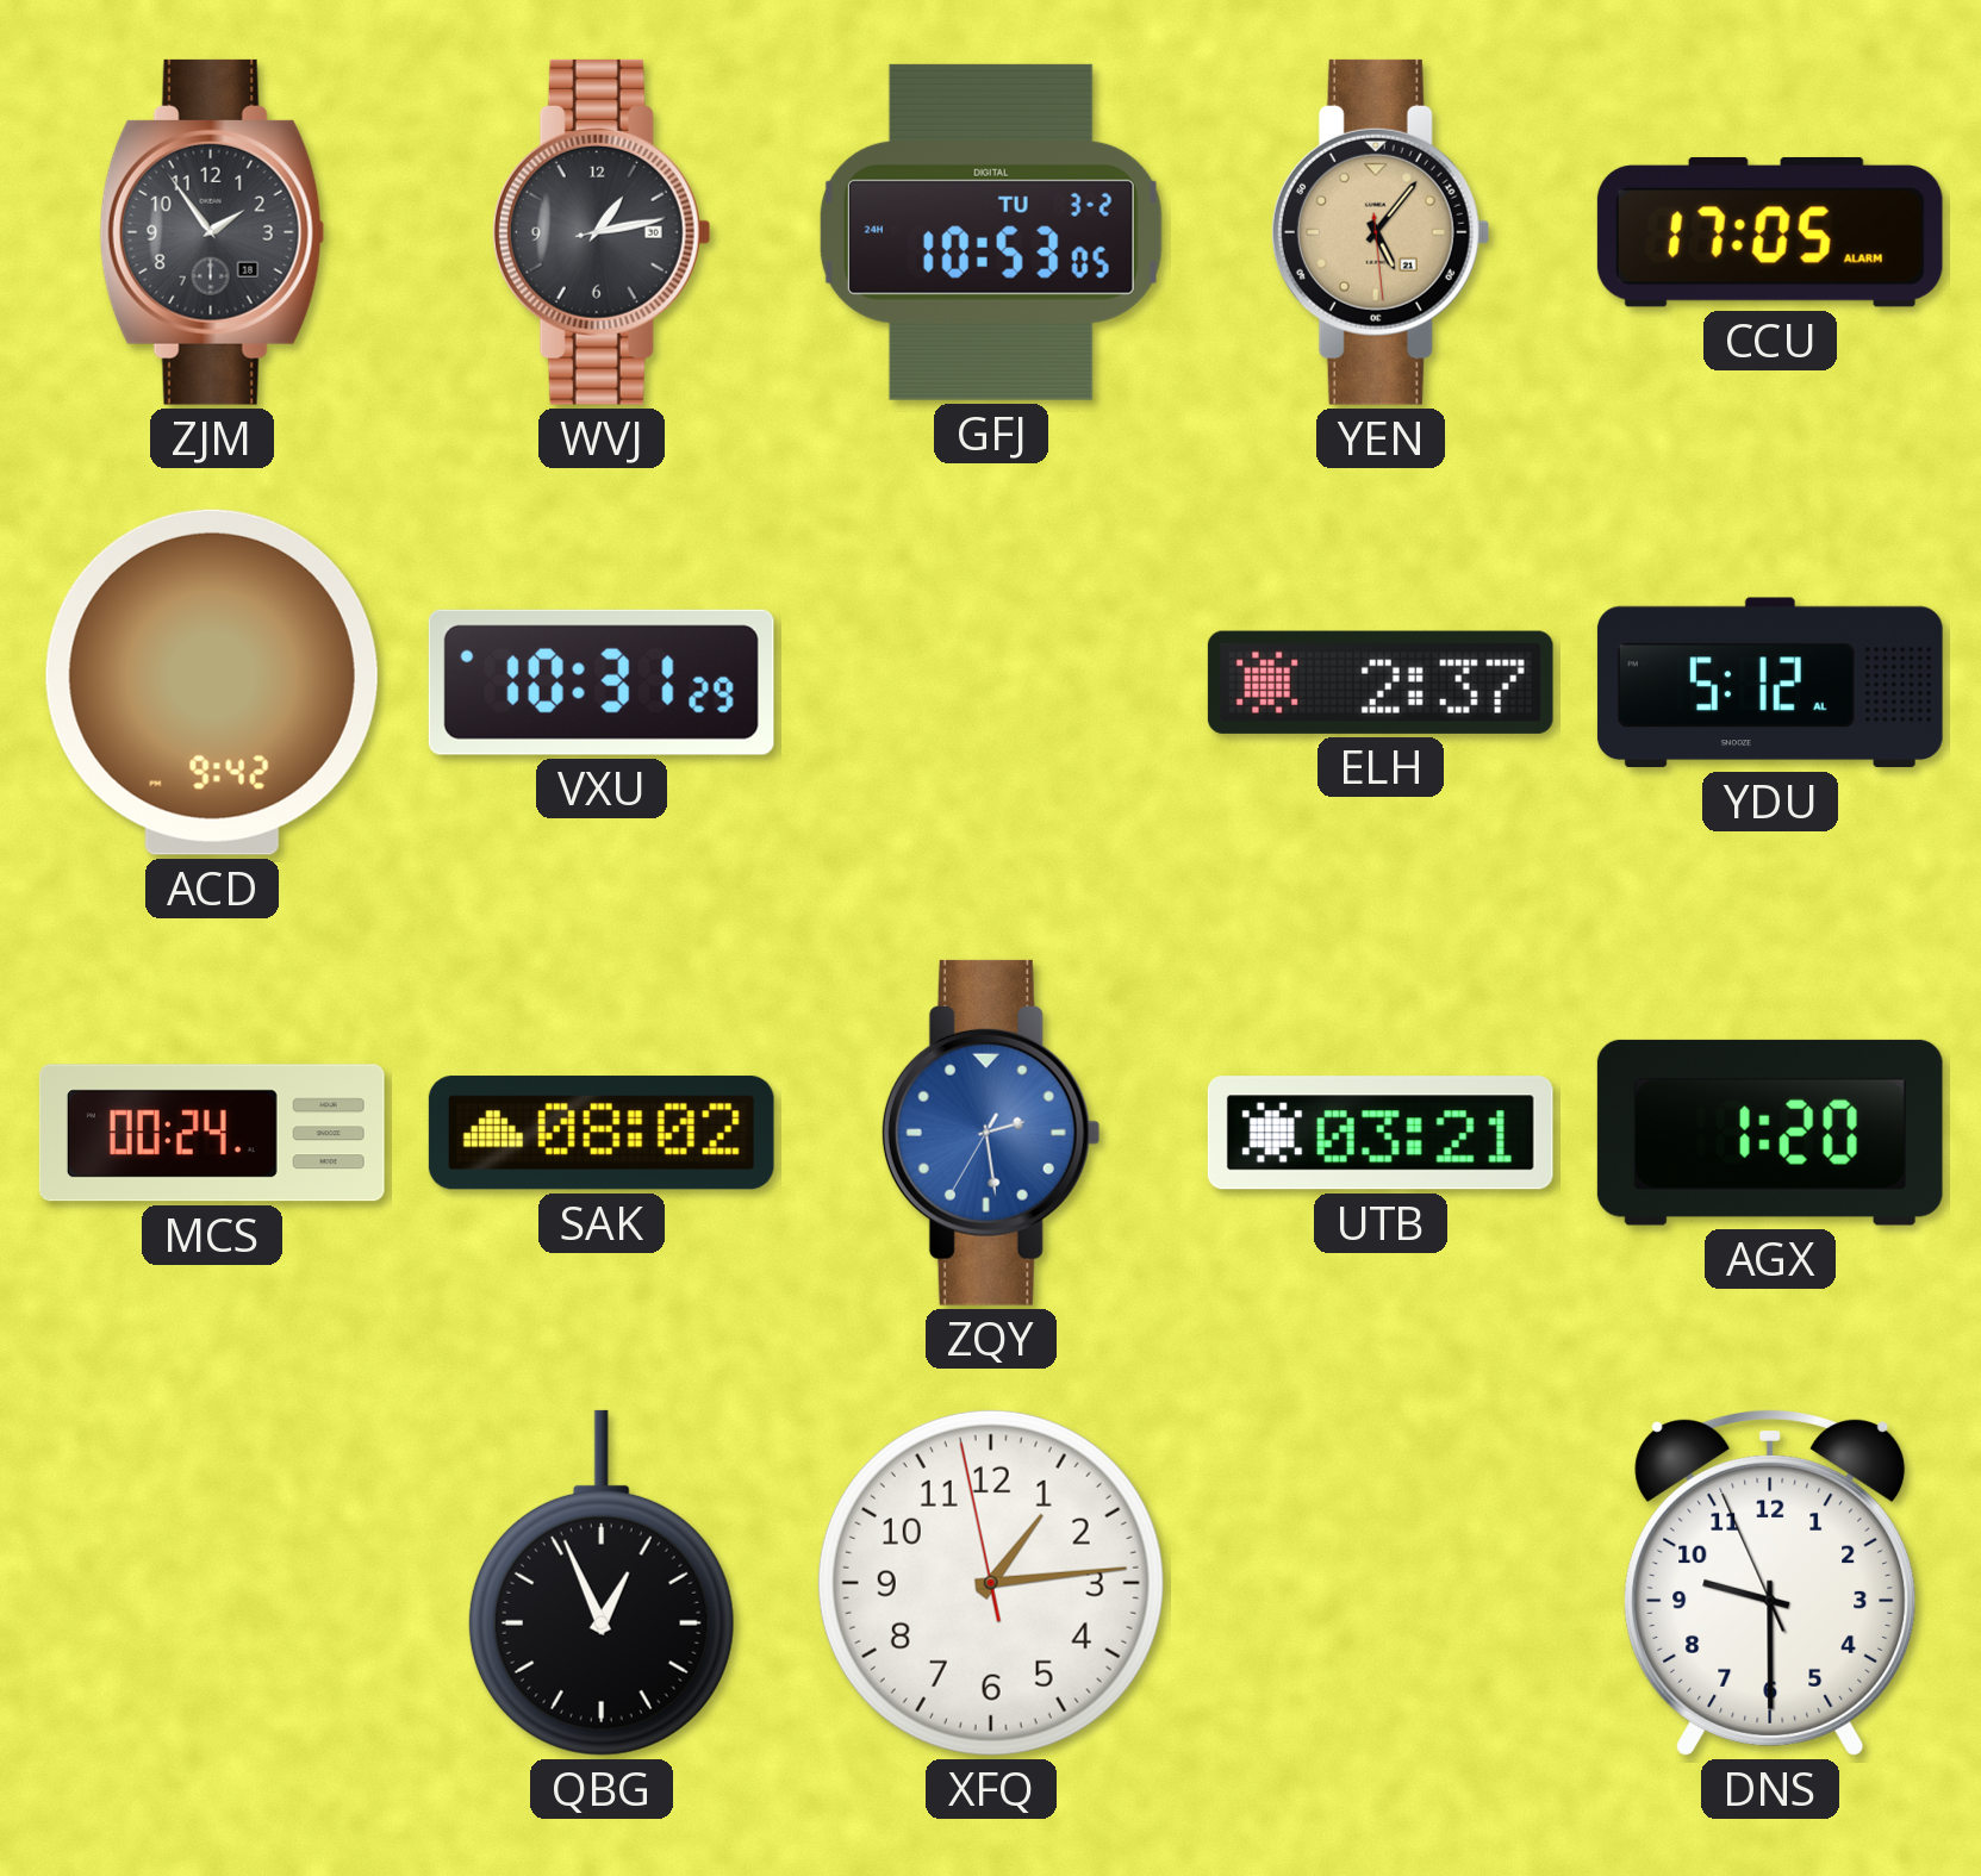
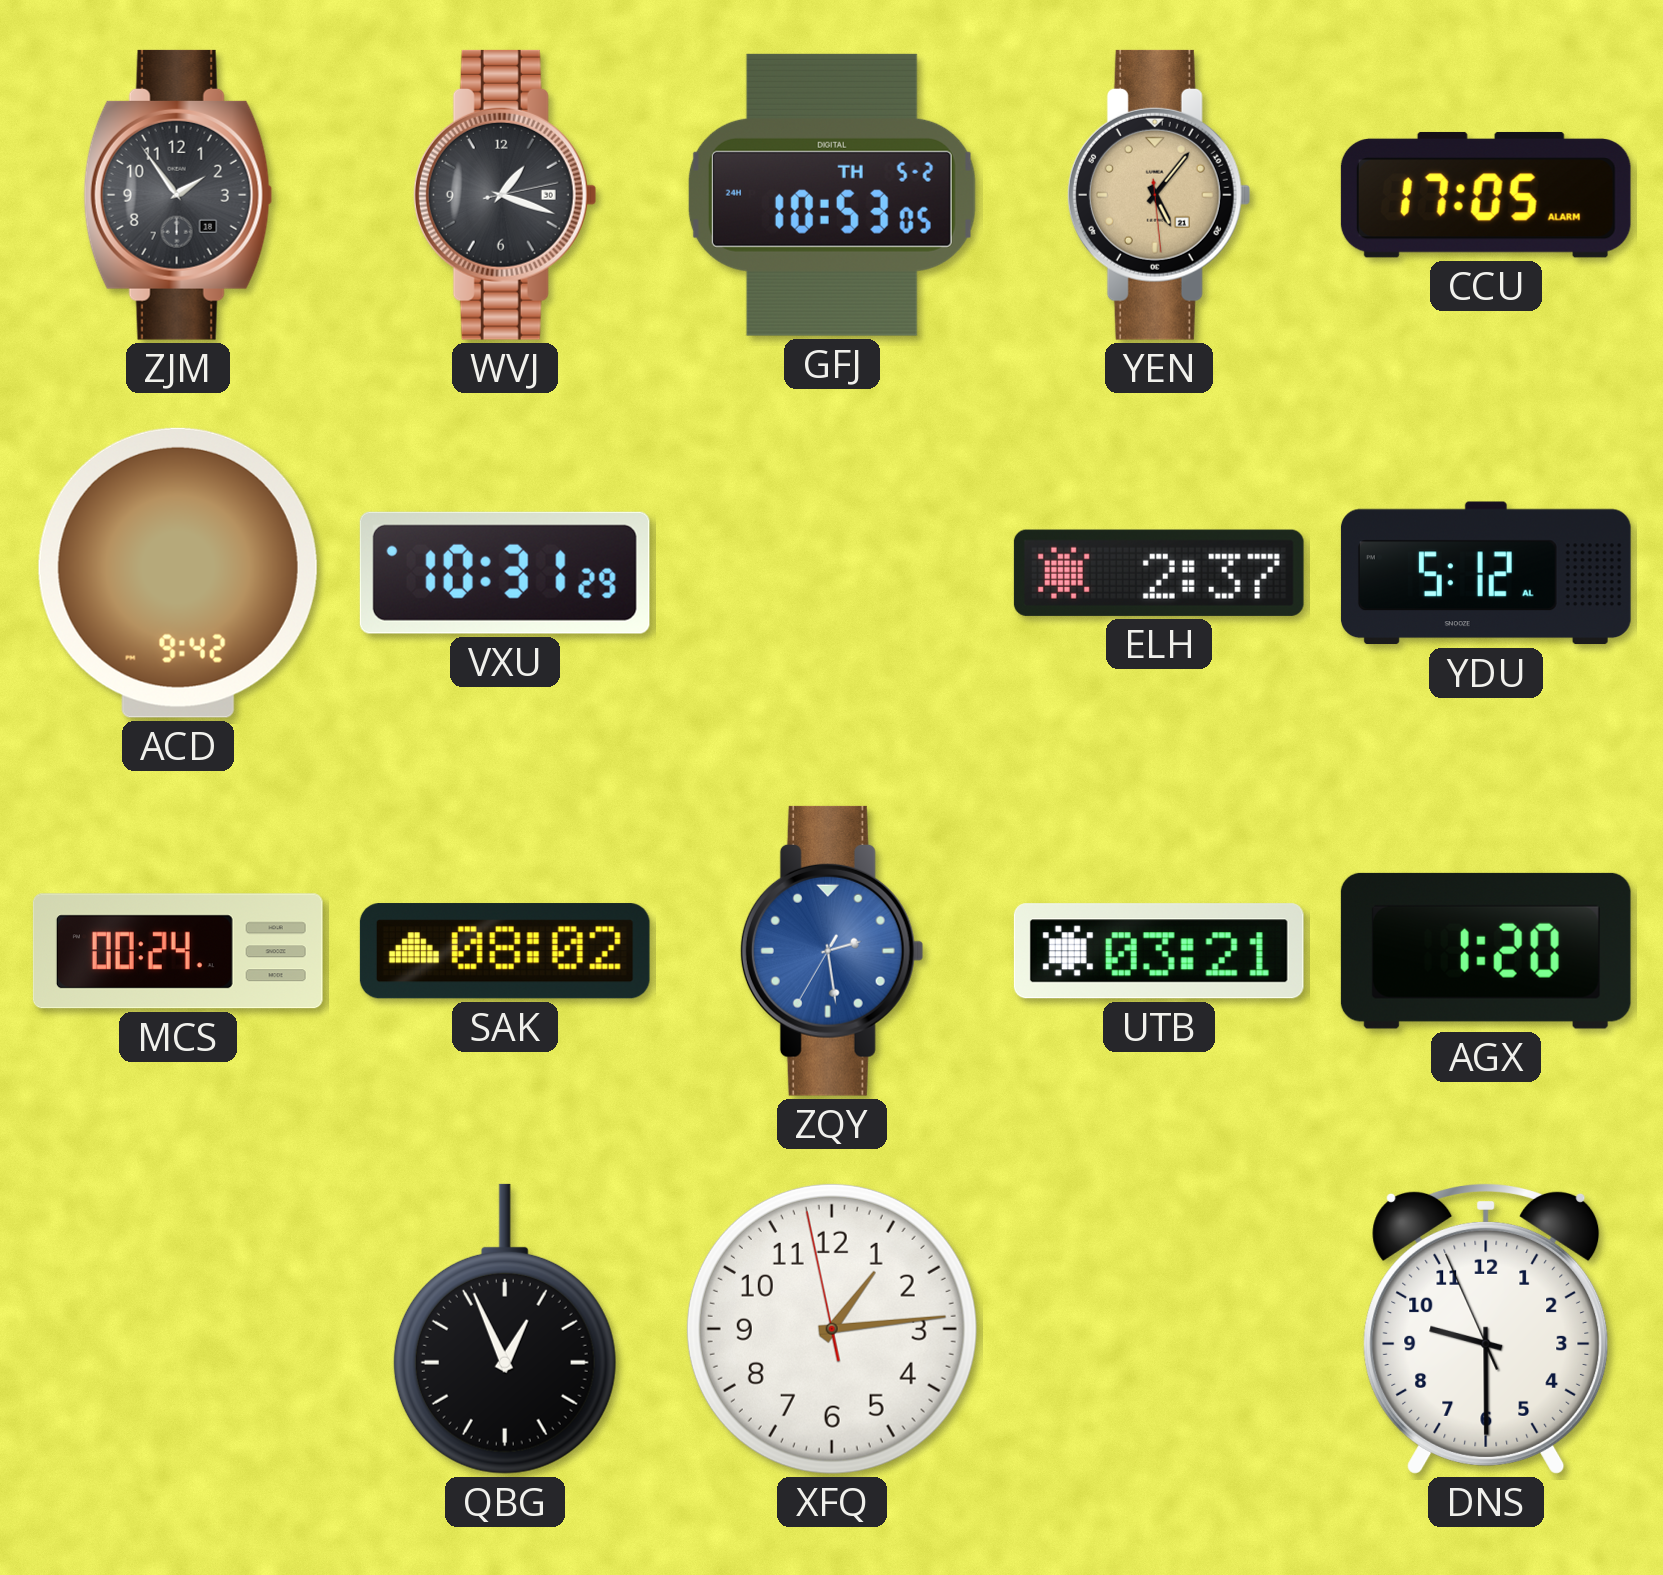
WVJ: 1:13 -> 1:18
GFJ date: TU 3-2 -> TH 5-2
